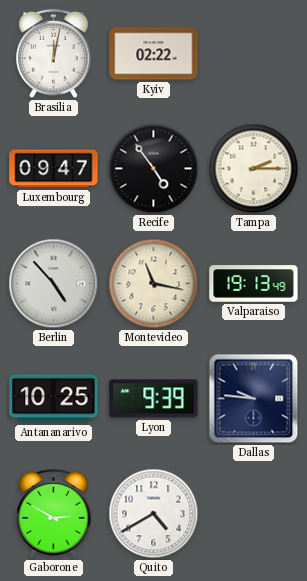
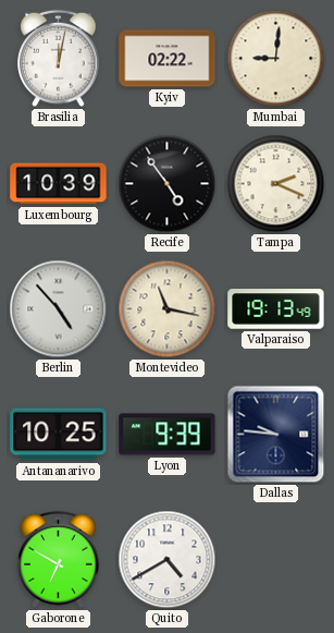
Mumbai: none -> 9:01
Luxembourg: 09:47 -> 10:39
Tampa: 2:15 -> 2:19
Gaborone: 2:50 -> 6:50
